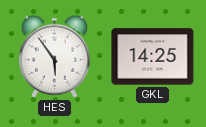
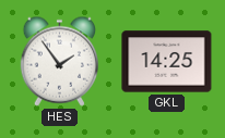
HES: 5:54 -> 1:54
